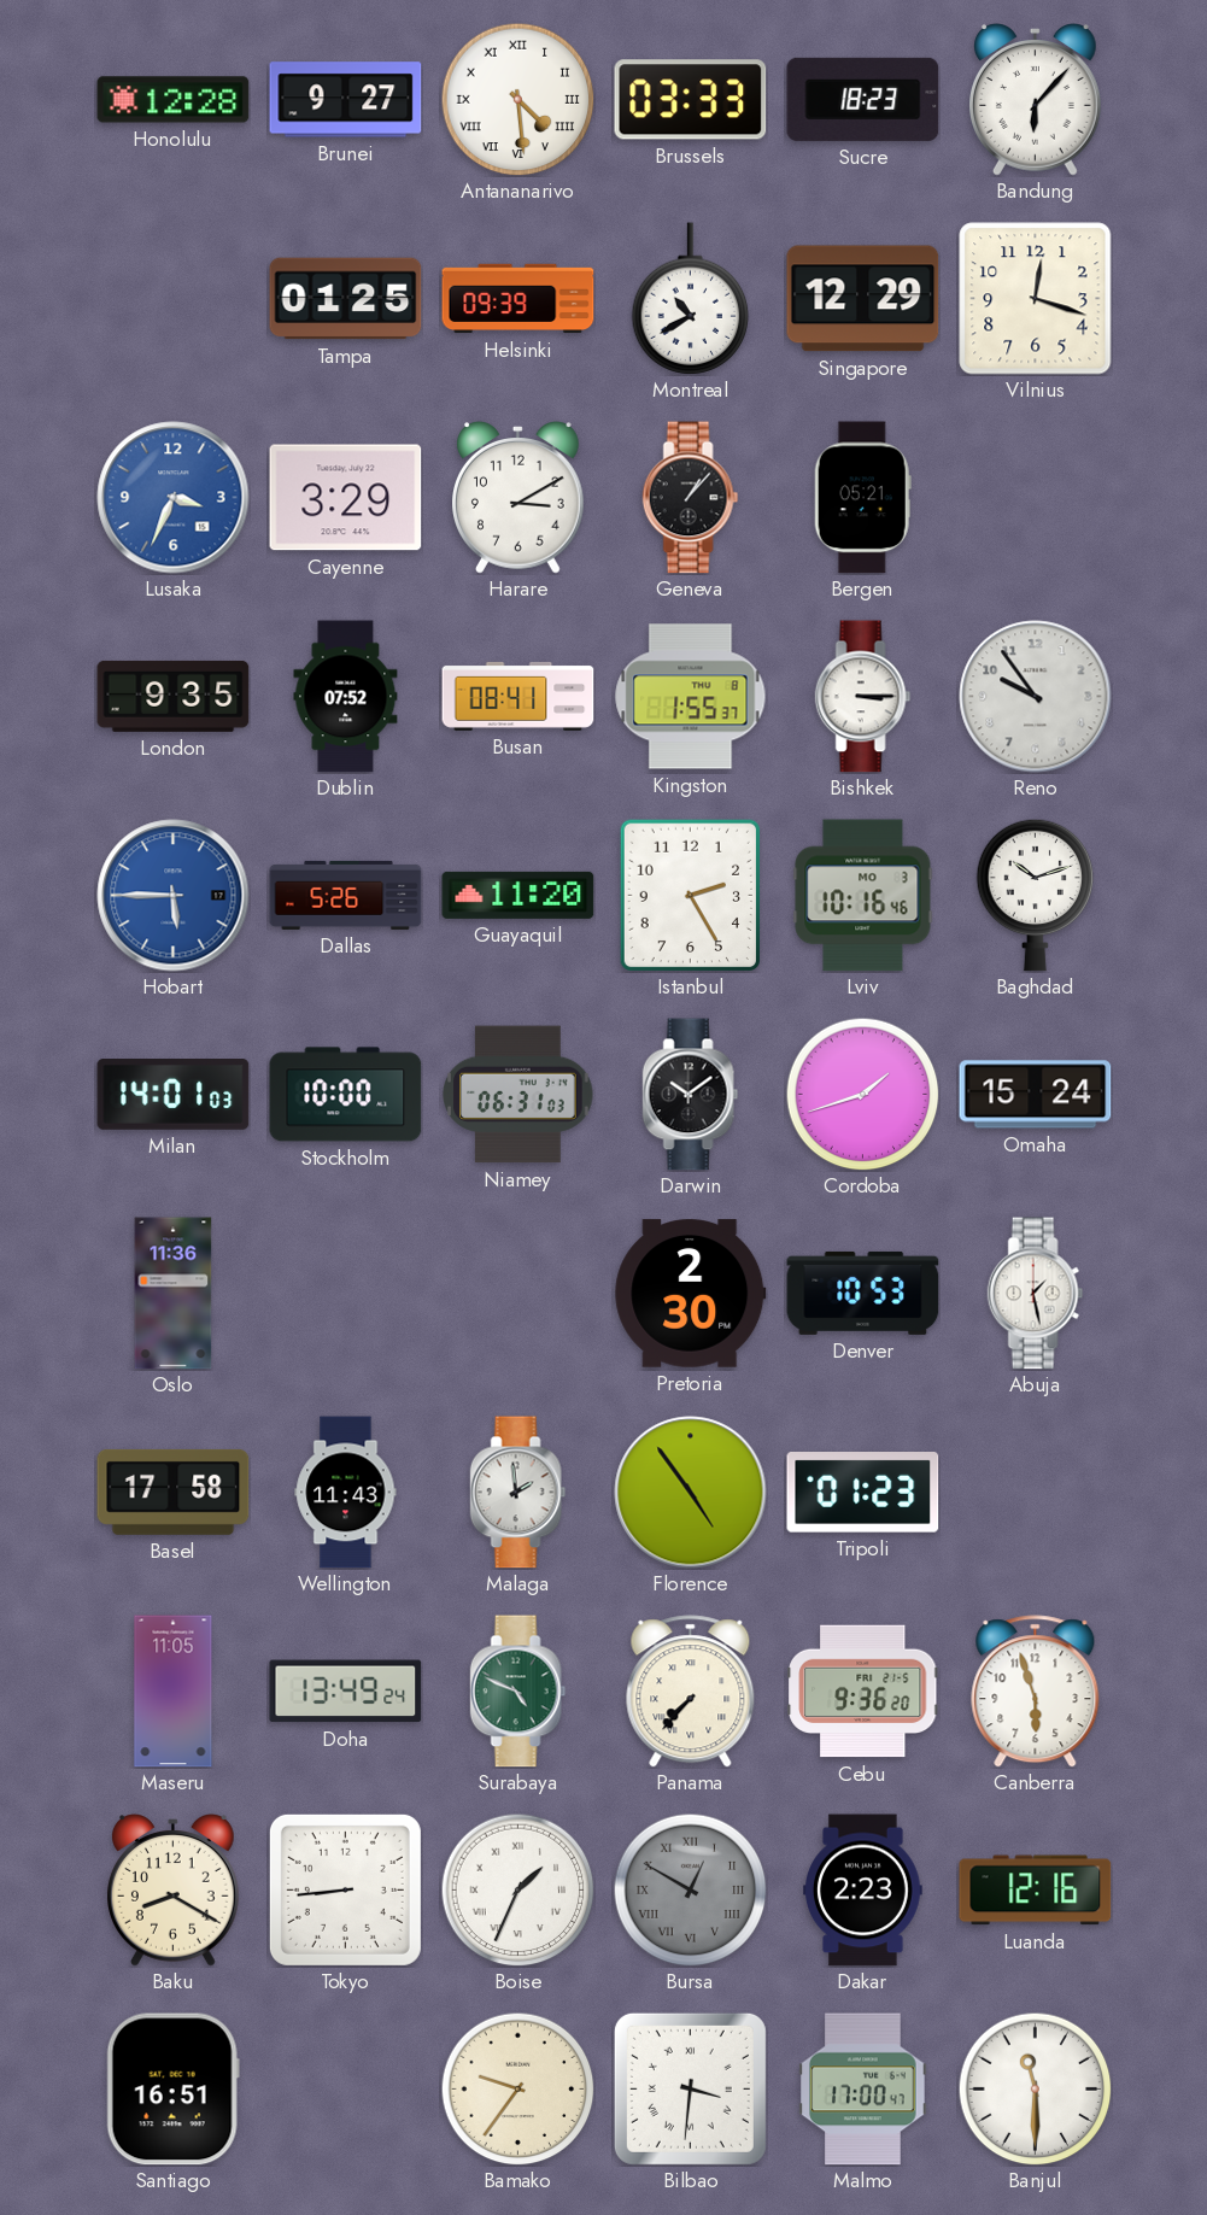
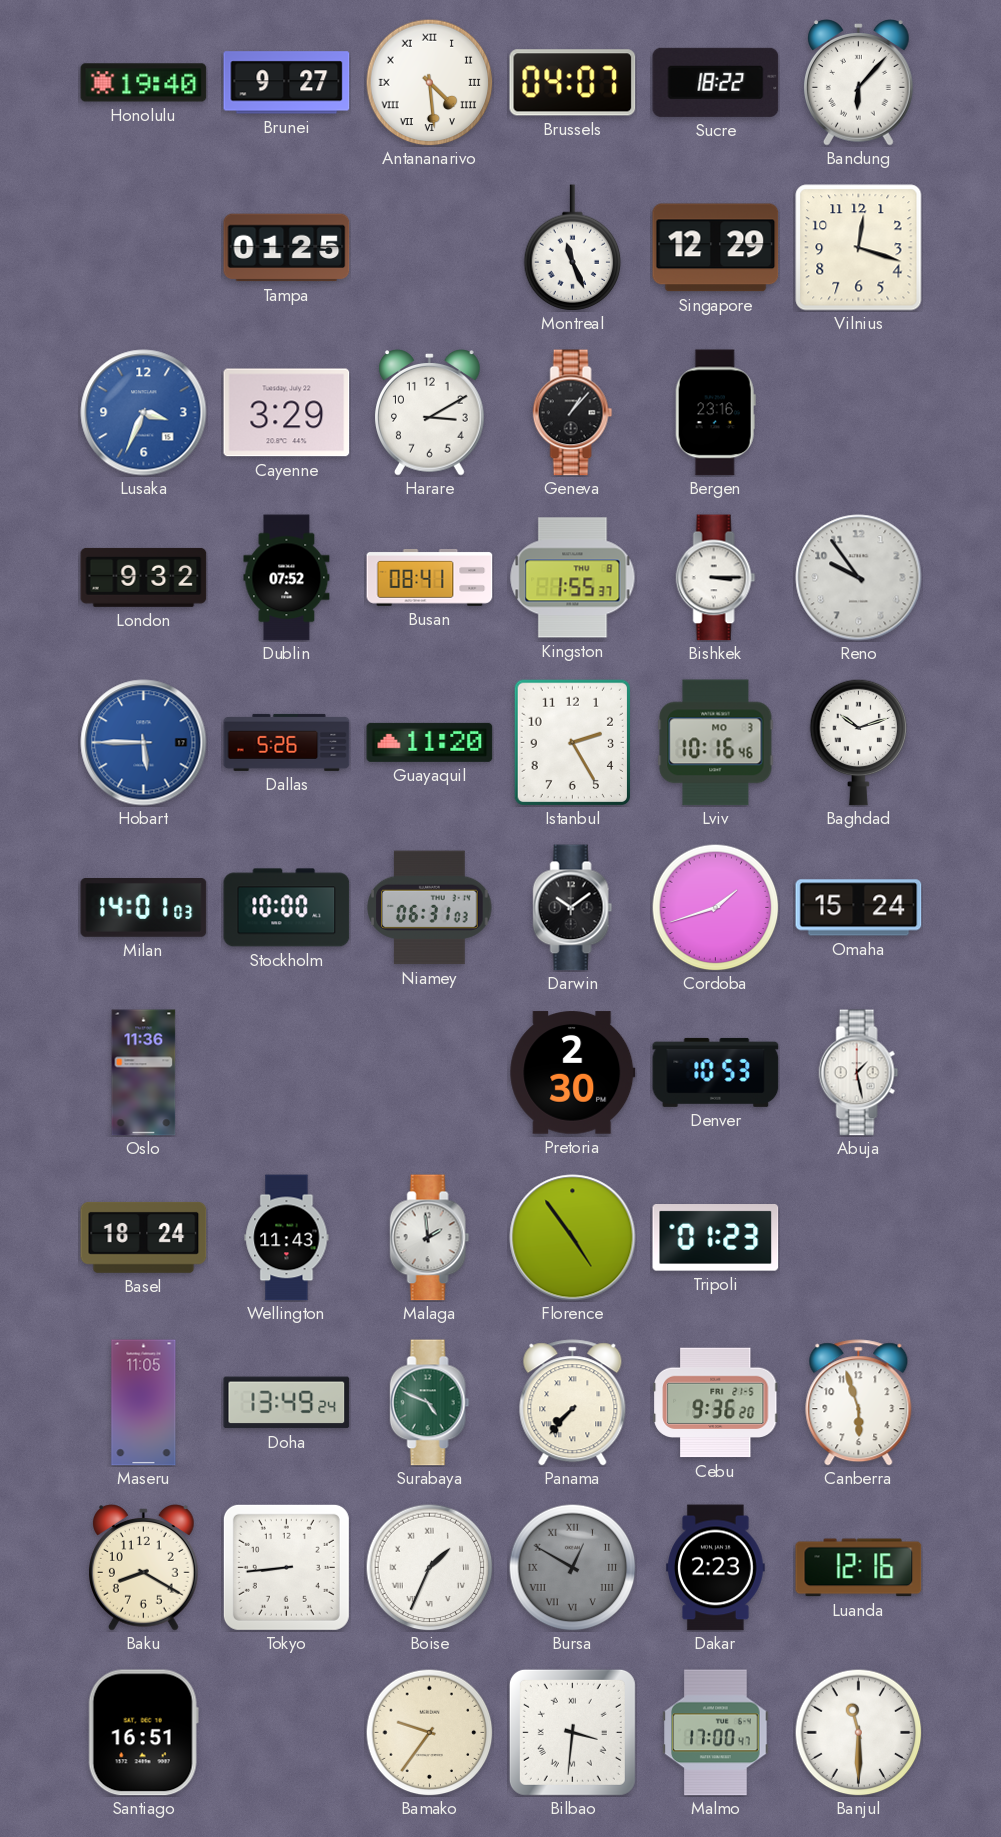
Honolulu: 12:28 -> 19:40
Brussels: 03:33 -> 04:07
Sucre: 18:23 -> 18:22
Helsinki: 09:39 -> none
Montreal: 10:40 -> 11:26
Bergen: 05:21 -> 23:16
London: 9:35 -> 9:32
Basel: 17:58 -> 18:24
